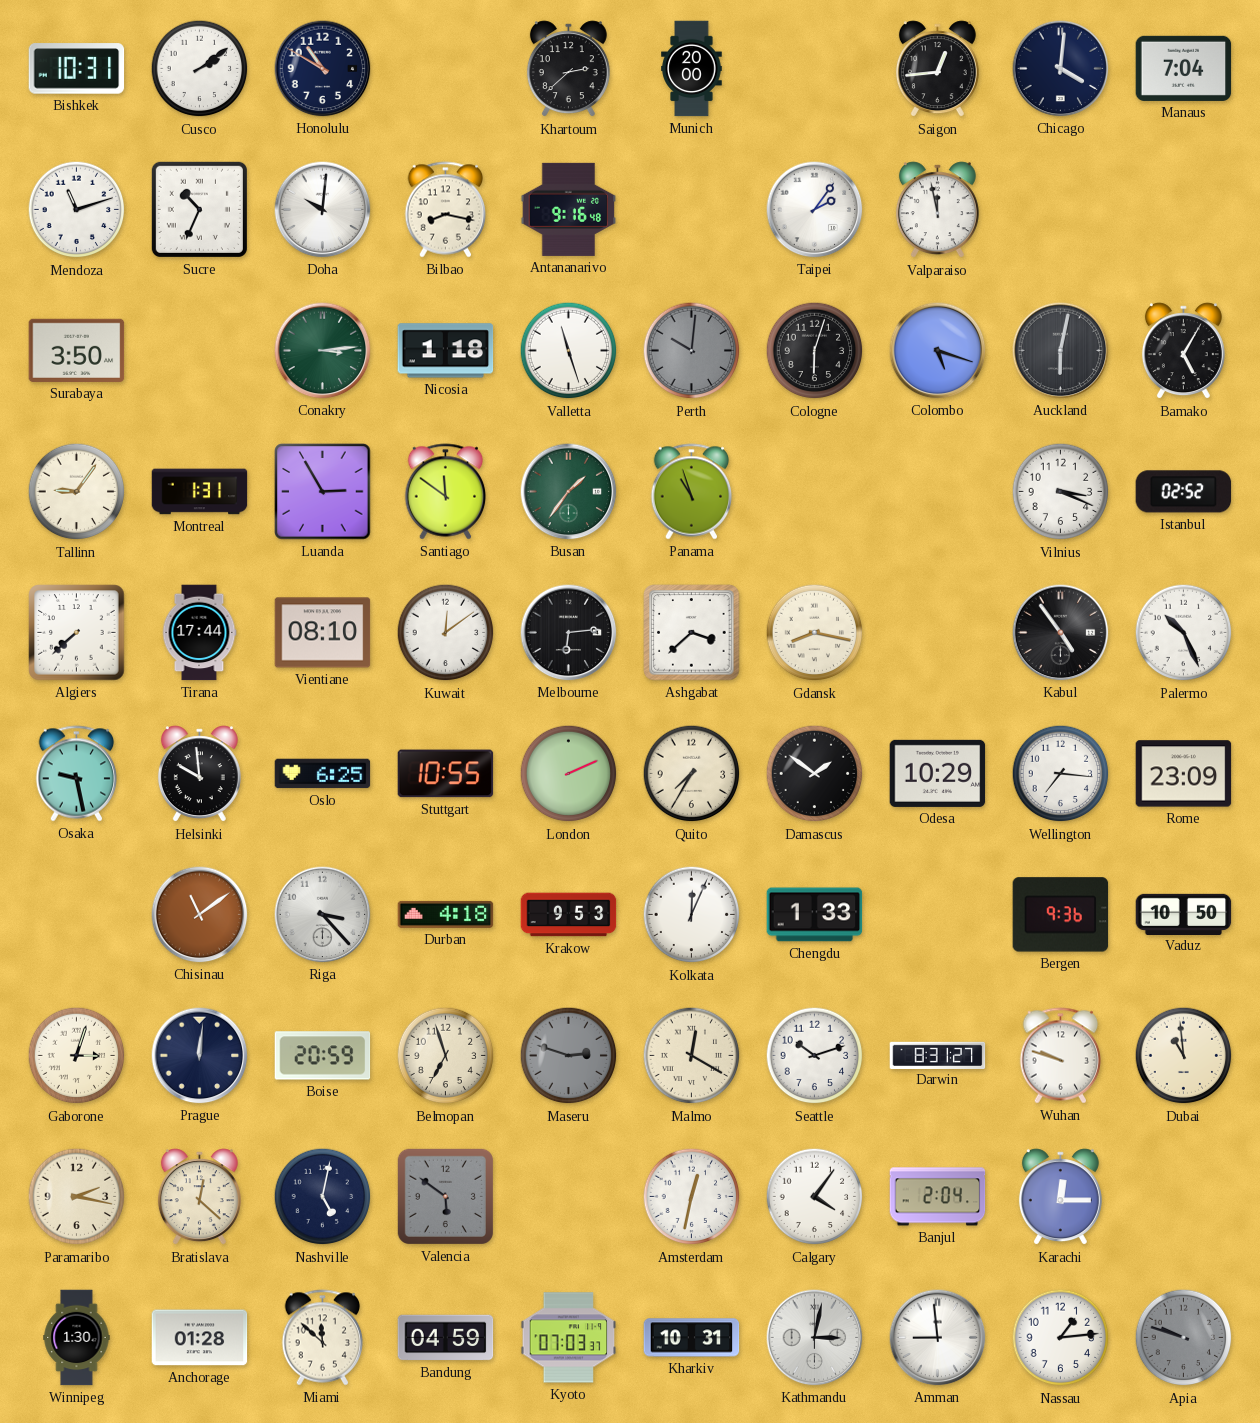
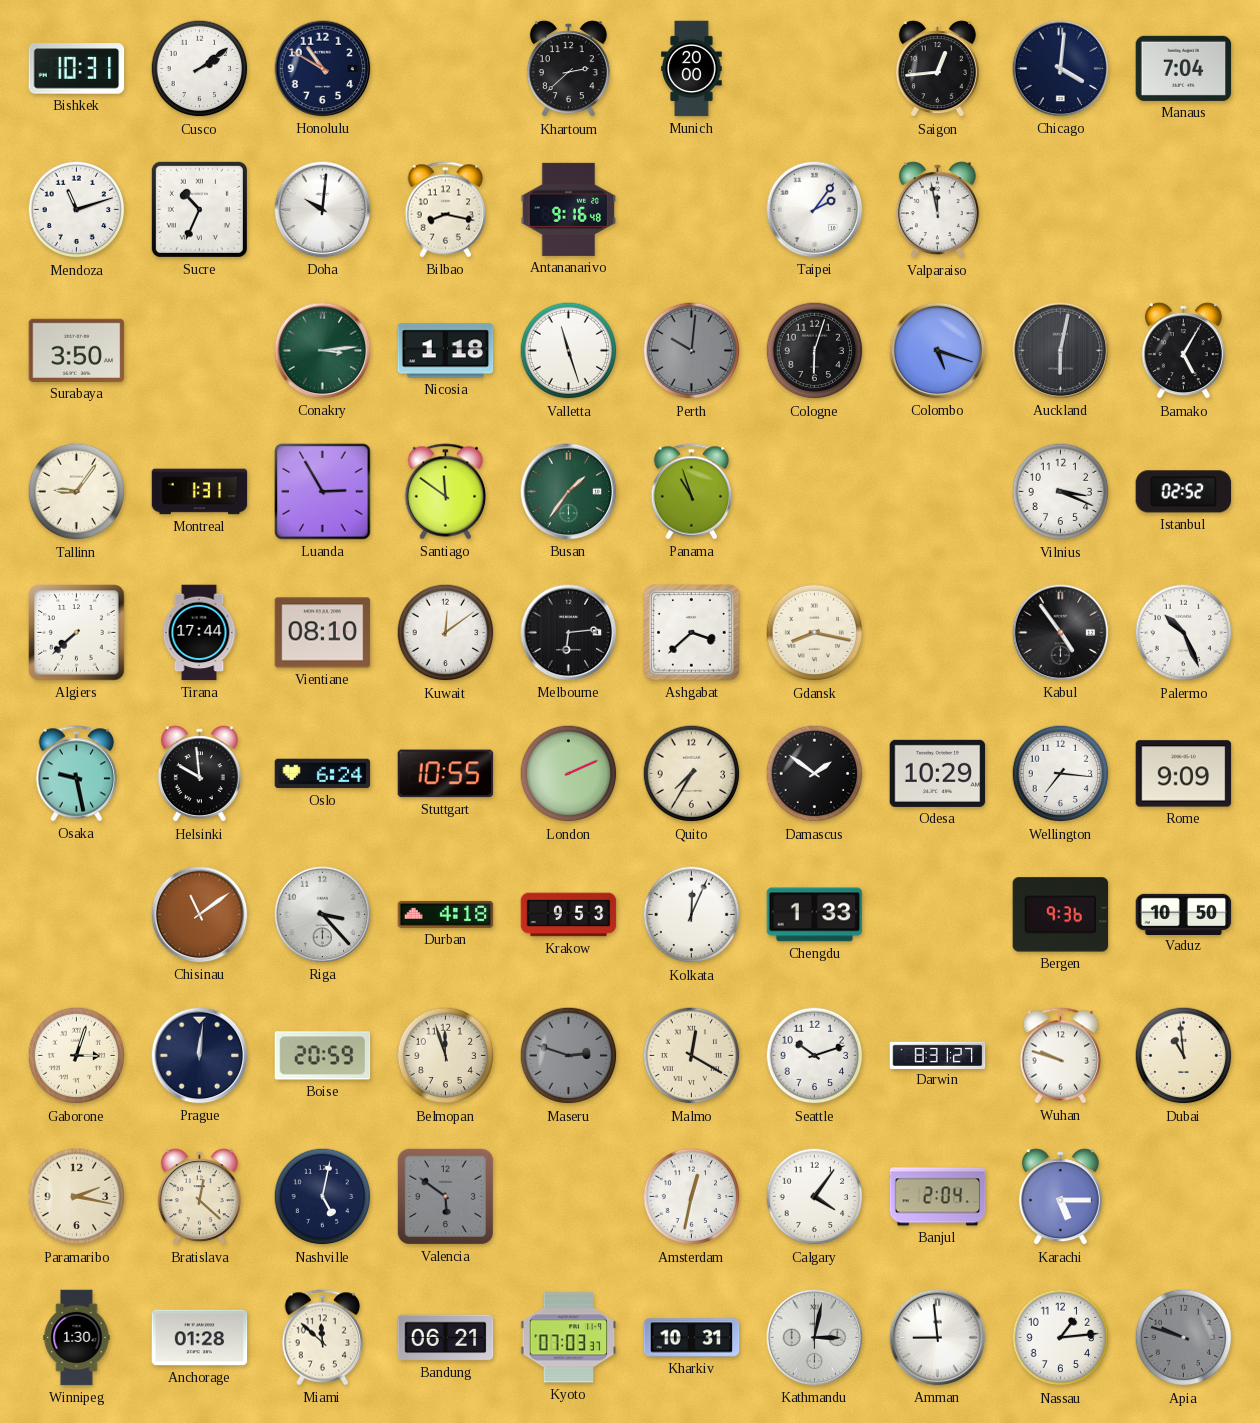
Oslo: 6:25 -> 6:24
Rome: 23:09 -> 9:09
Belmopan: 6:57 -> 11:57
Karachi: 12:15 -> 5:15
Bandung: 04:59 -> 06:21
